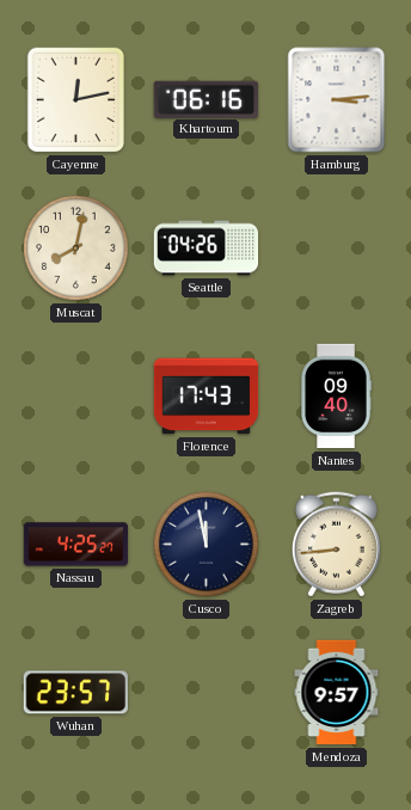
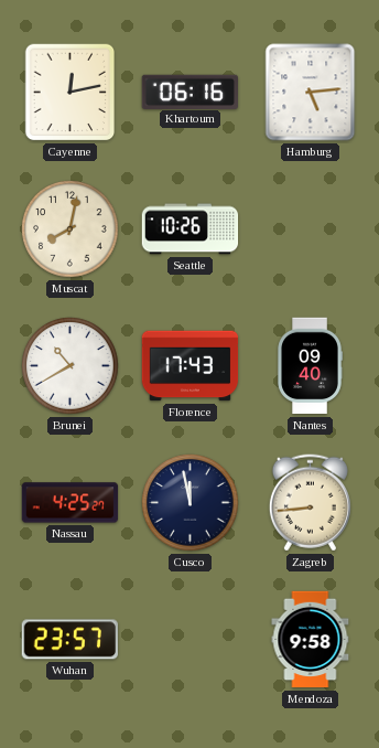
Hamburg: 3:14 -> 5:14
Seattle: 04:26 -> 10:26
Brunei: none -> 10:40
Mendoza: 9:57 -> 9:58
